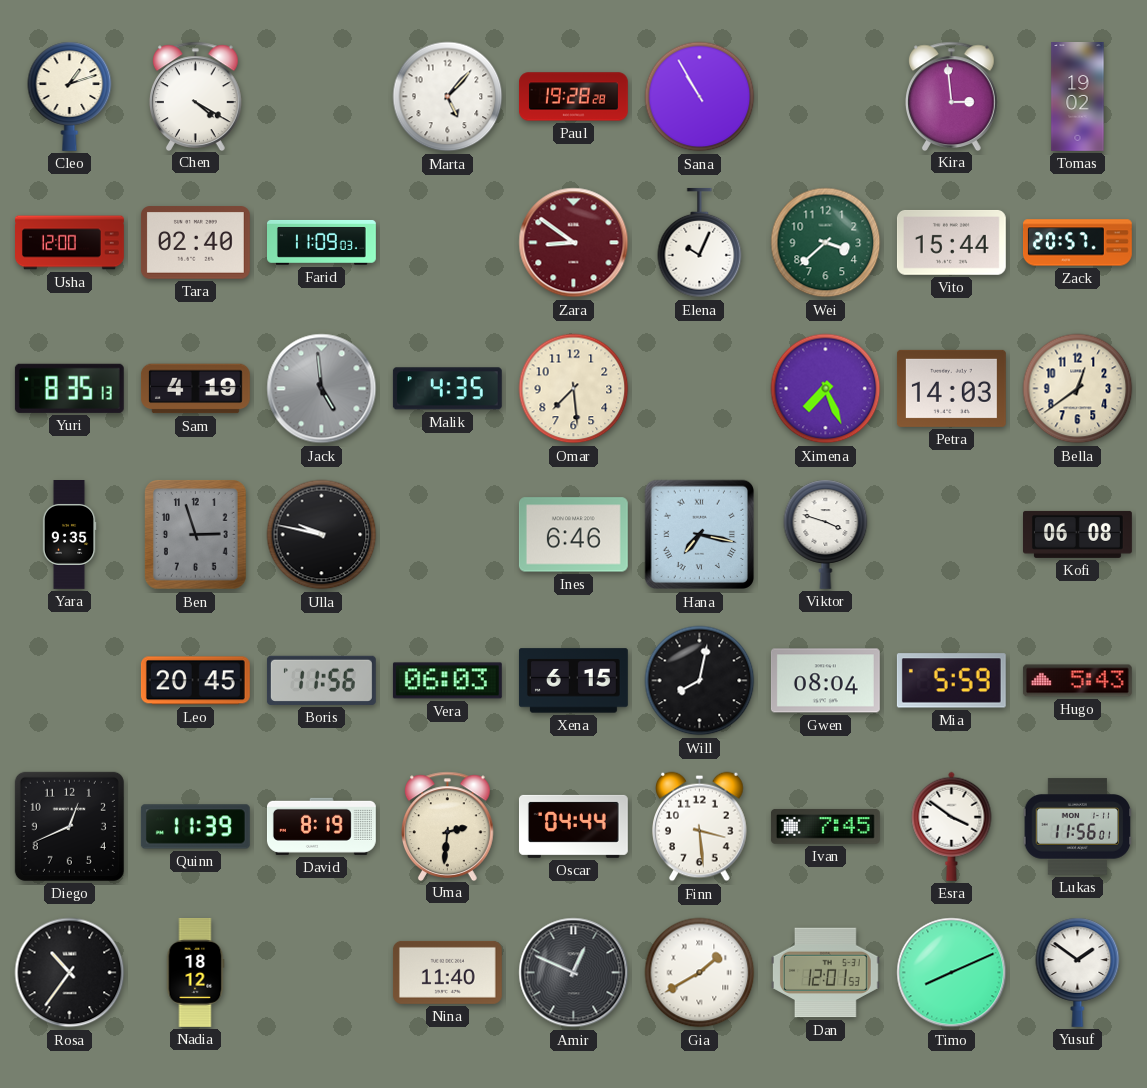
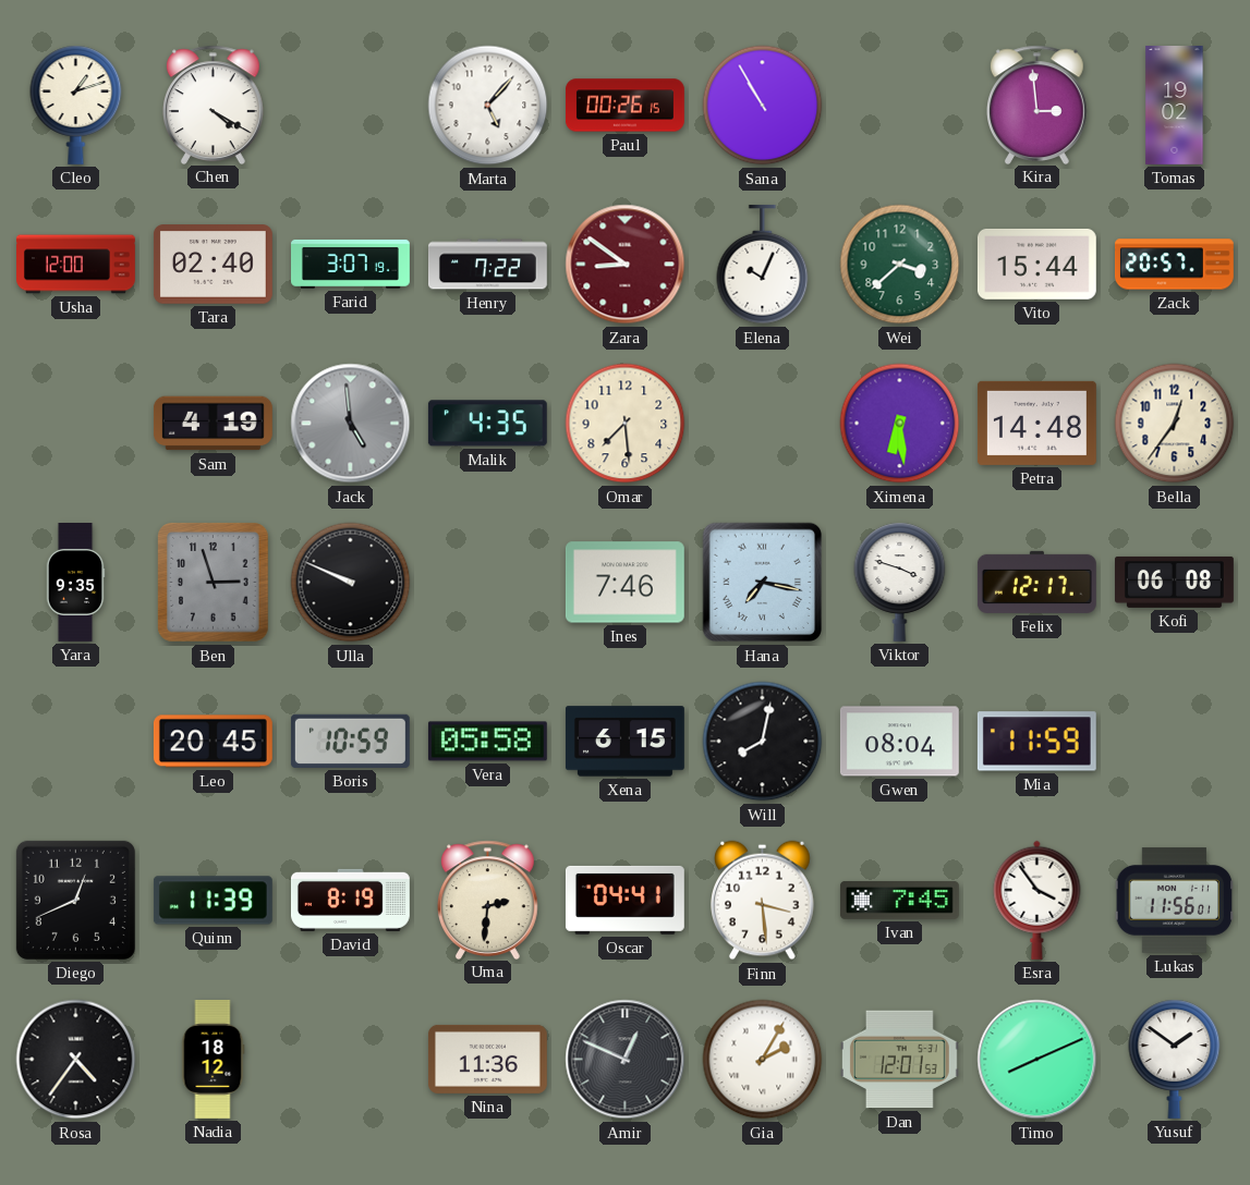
Paul: 19:28 -> 00:26
Farid: 11:09 -> 3:07
Henry: none -> 7:22
Yuri: 8:35 -> none
Ximena: 7:26 -> 6:29
Petra: 14:03 -> 14:48
Bella: 12:39 -> 12:36
Ulla: 9:47 -> 9:49
Ines: 6:46 -> 7:46
Felix: none -> 12:17
Boris: 11:56 -> 10:59
Vera: 06:03 -> 05:58
Mia: 5:59 -> 11:59
Hugo: 5:43 -> none
Oscar: 04:44 -> 04:41
Esra: 3:51 -> 3:54
Rosa: 10:36 -> 4:36
Nina: 11:40 -> 11:36
Gia: 1:40 -> 2:05
